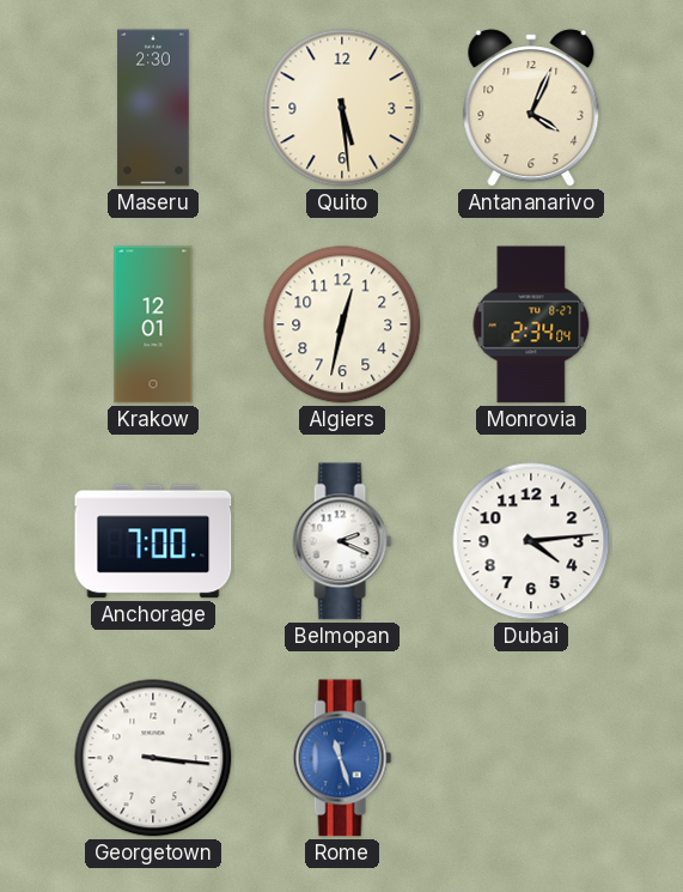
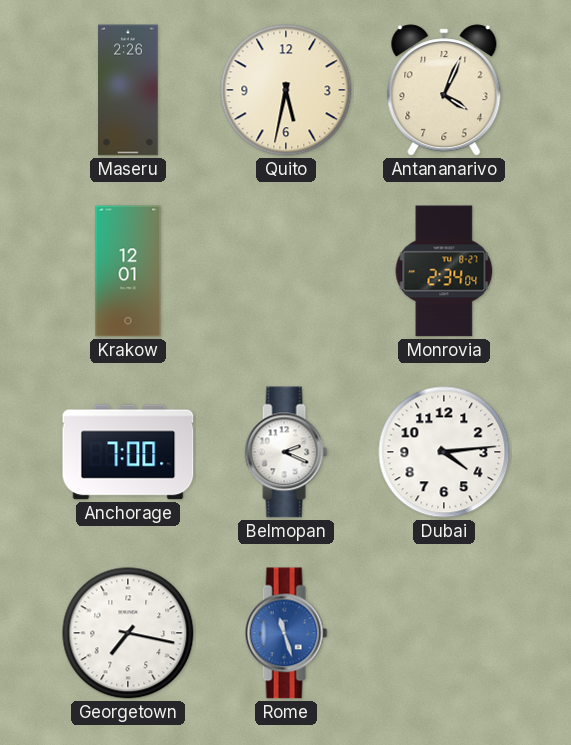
Maseru: 2:30 -> 2:26
Quito: 5:29 -> 5:32
Algiers: 12:32 -> none
Georgetown: 3:16 -> 7:17
